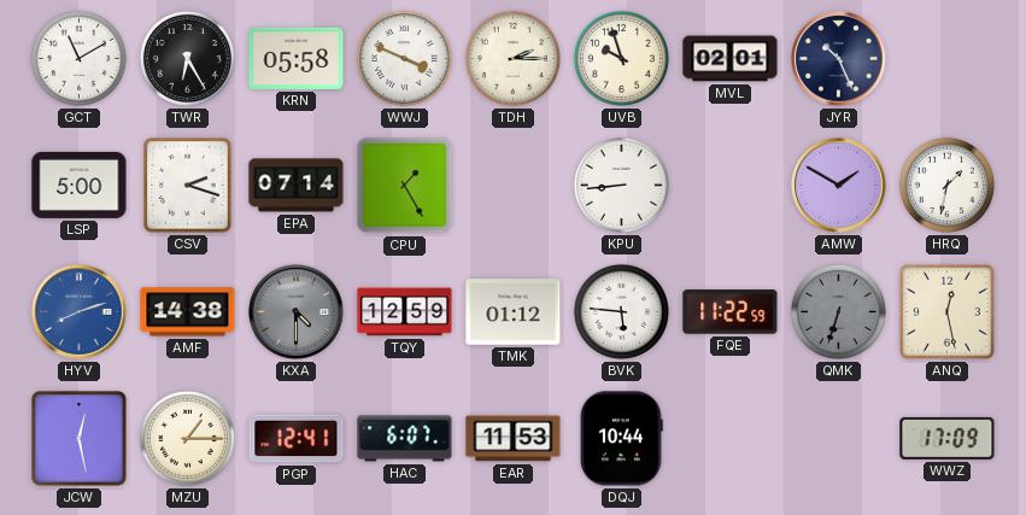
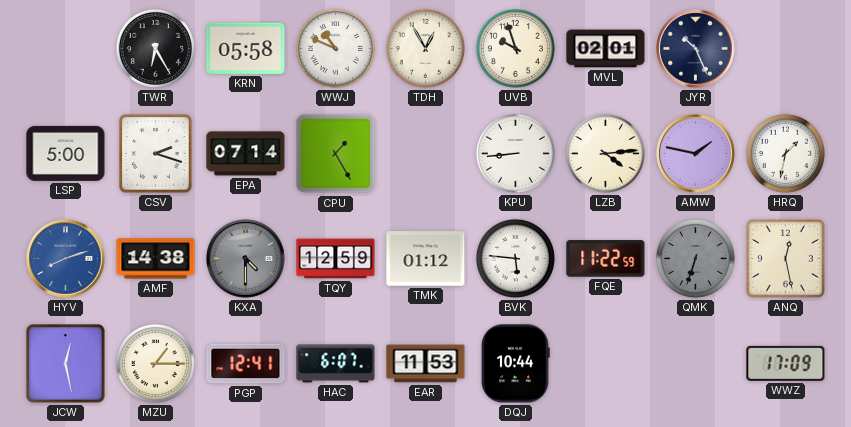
GCT: 11:10 -> none
WWJ: 3:49 -> 10:49
TDH: 2:15 -> 12:55
LZB: none -> 4:14
AMW: 1:50 -> 1:47
